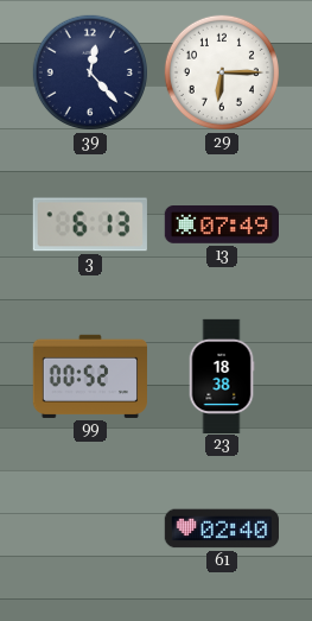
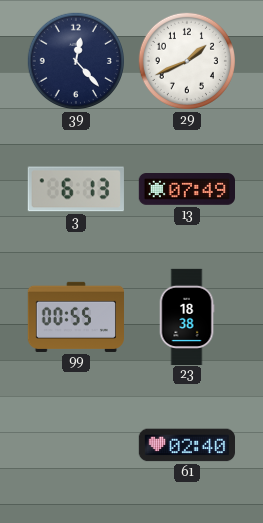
29: 6:15 -> 1:41
99: 00:52 -> 00:55
